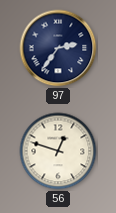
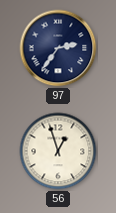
56: 12:48 -> 12:57
